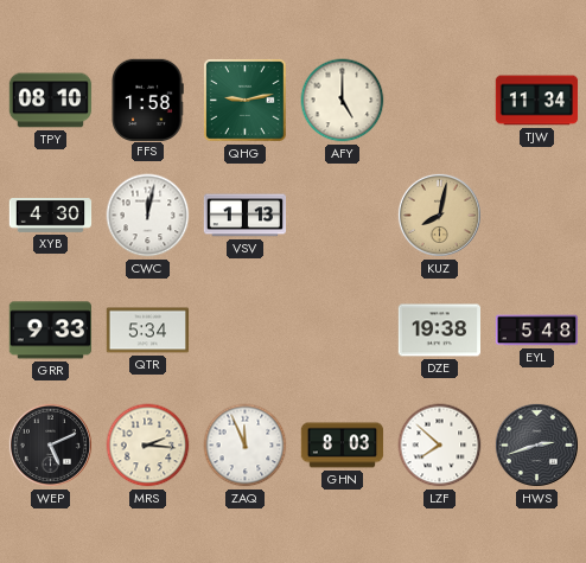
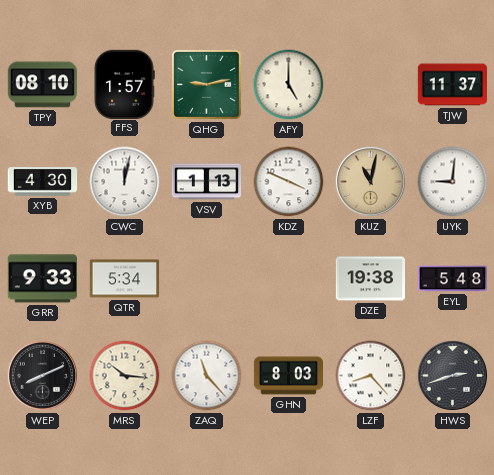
FFS: 1:58 -> 1:57
TJW: 11:34 -> 11:37
KDZ: none -> 3:49
KUZ: 8:02 -> 11:02
UYK: none -> 9:01
WEP: 5:11 -> 8:11
MRS: 2:16 -> 10:16
ZAQ: 11:56 -> 11:23
LZF: 7:52 -> 8:23
